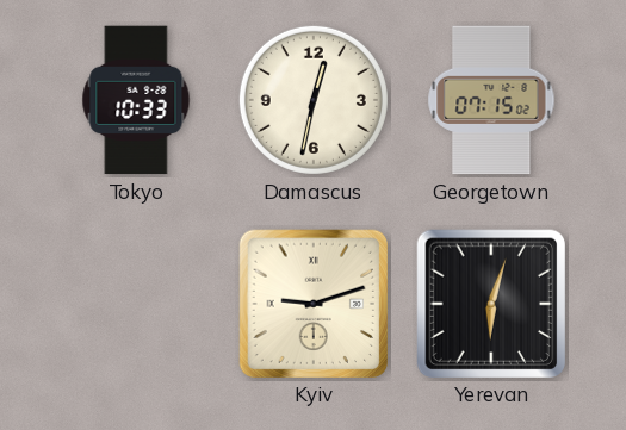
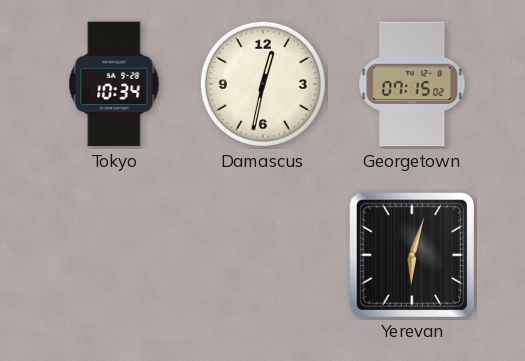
Tokyo: 10:33 -> 10:34
Kyiv: 9:12 -> none
